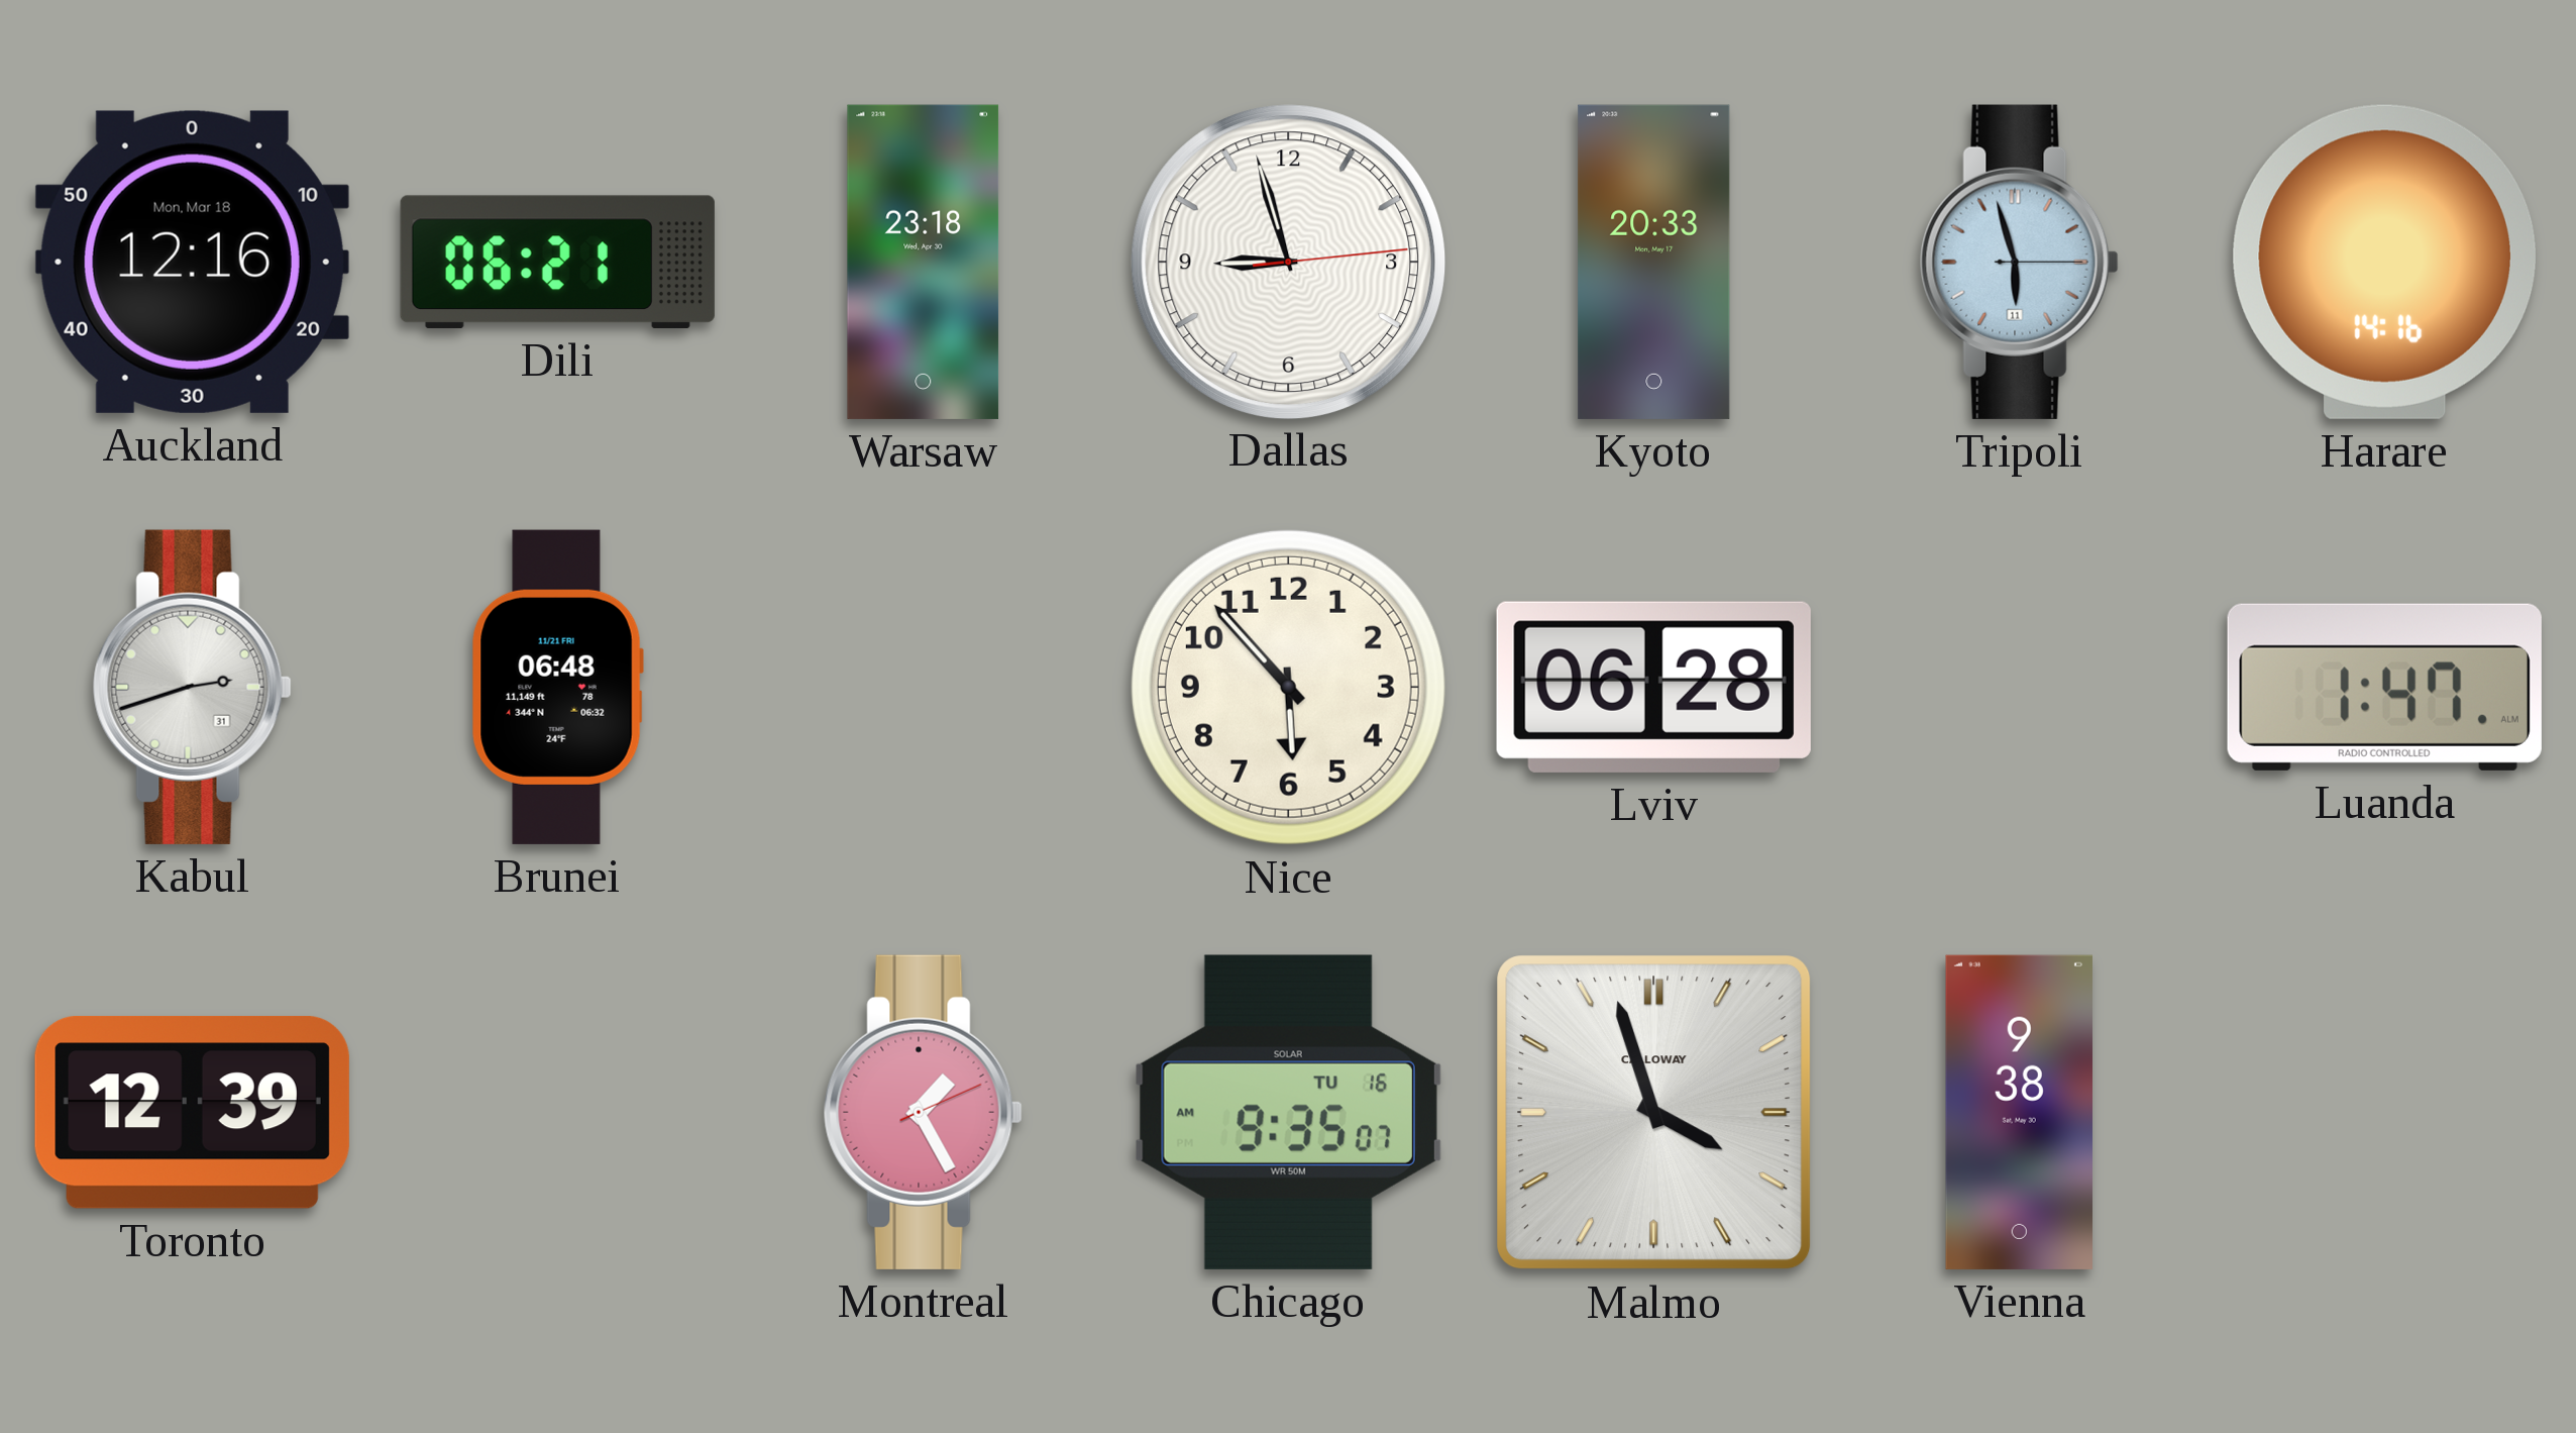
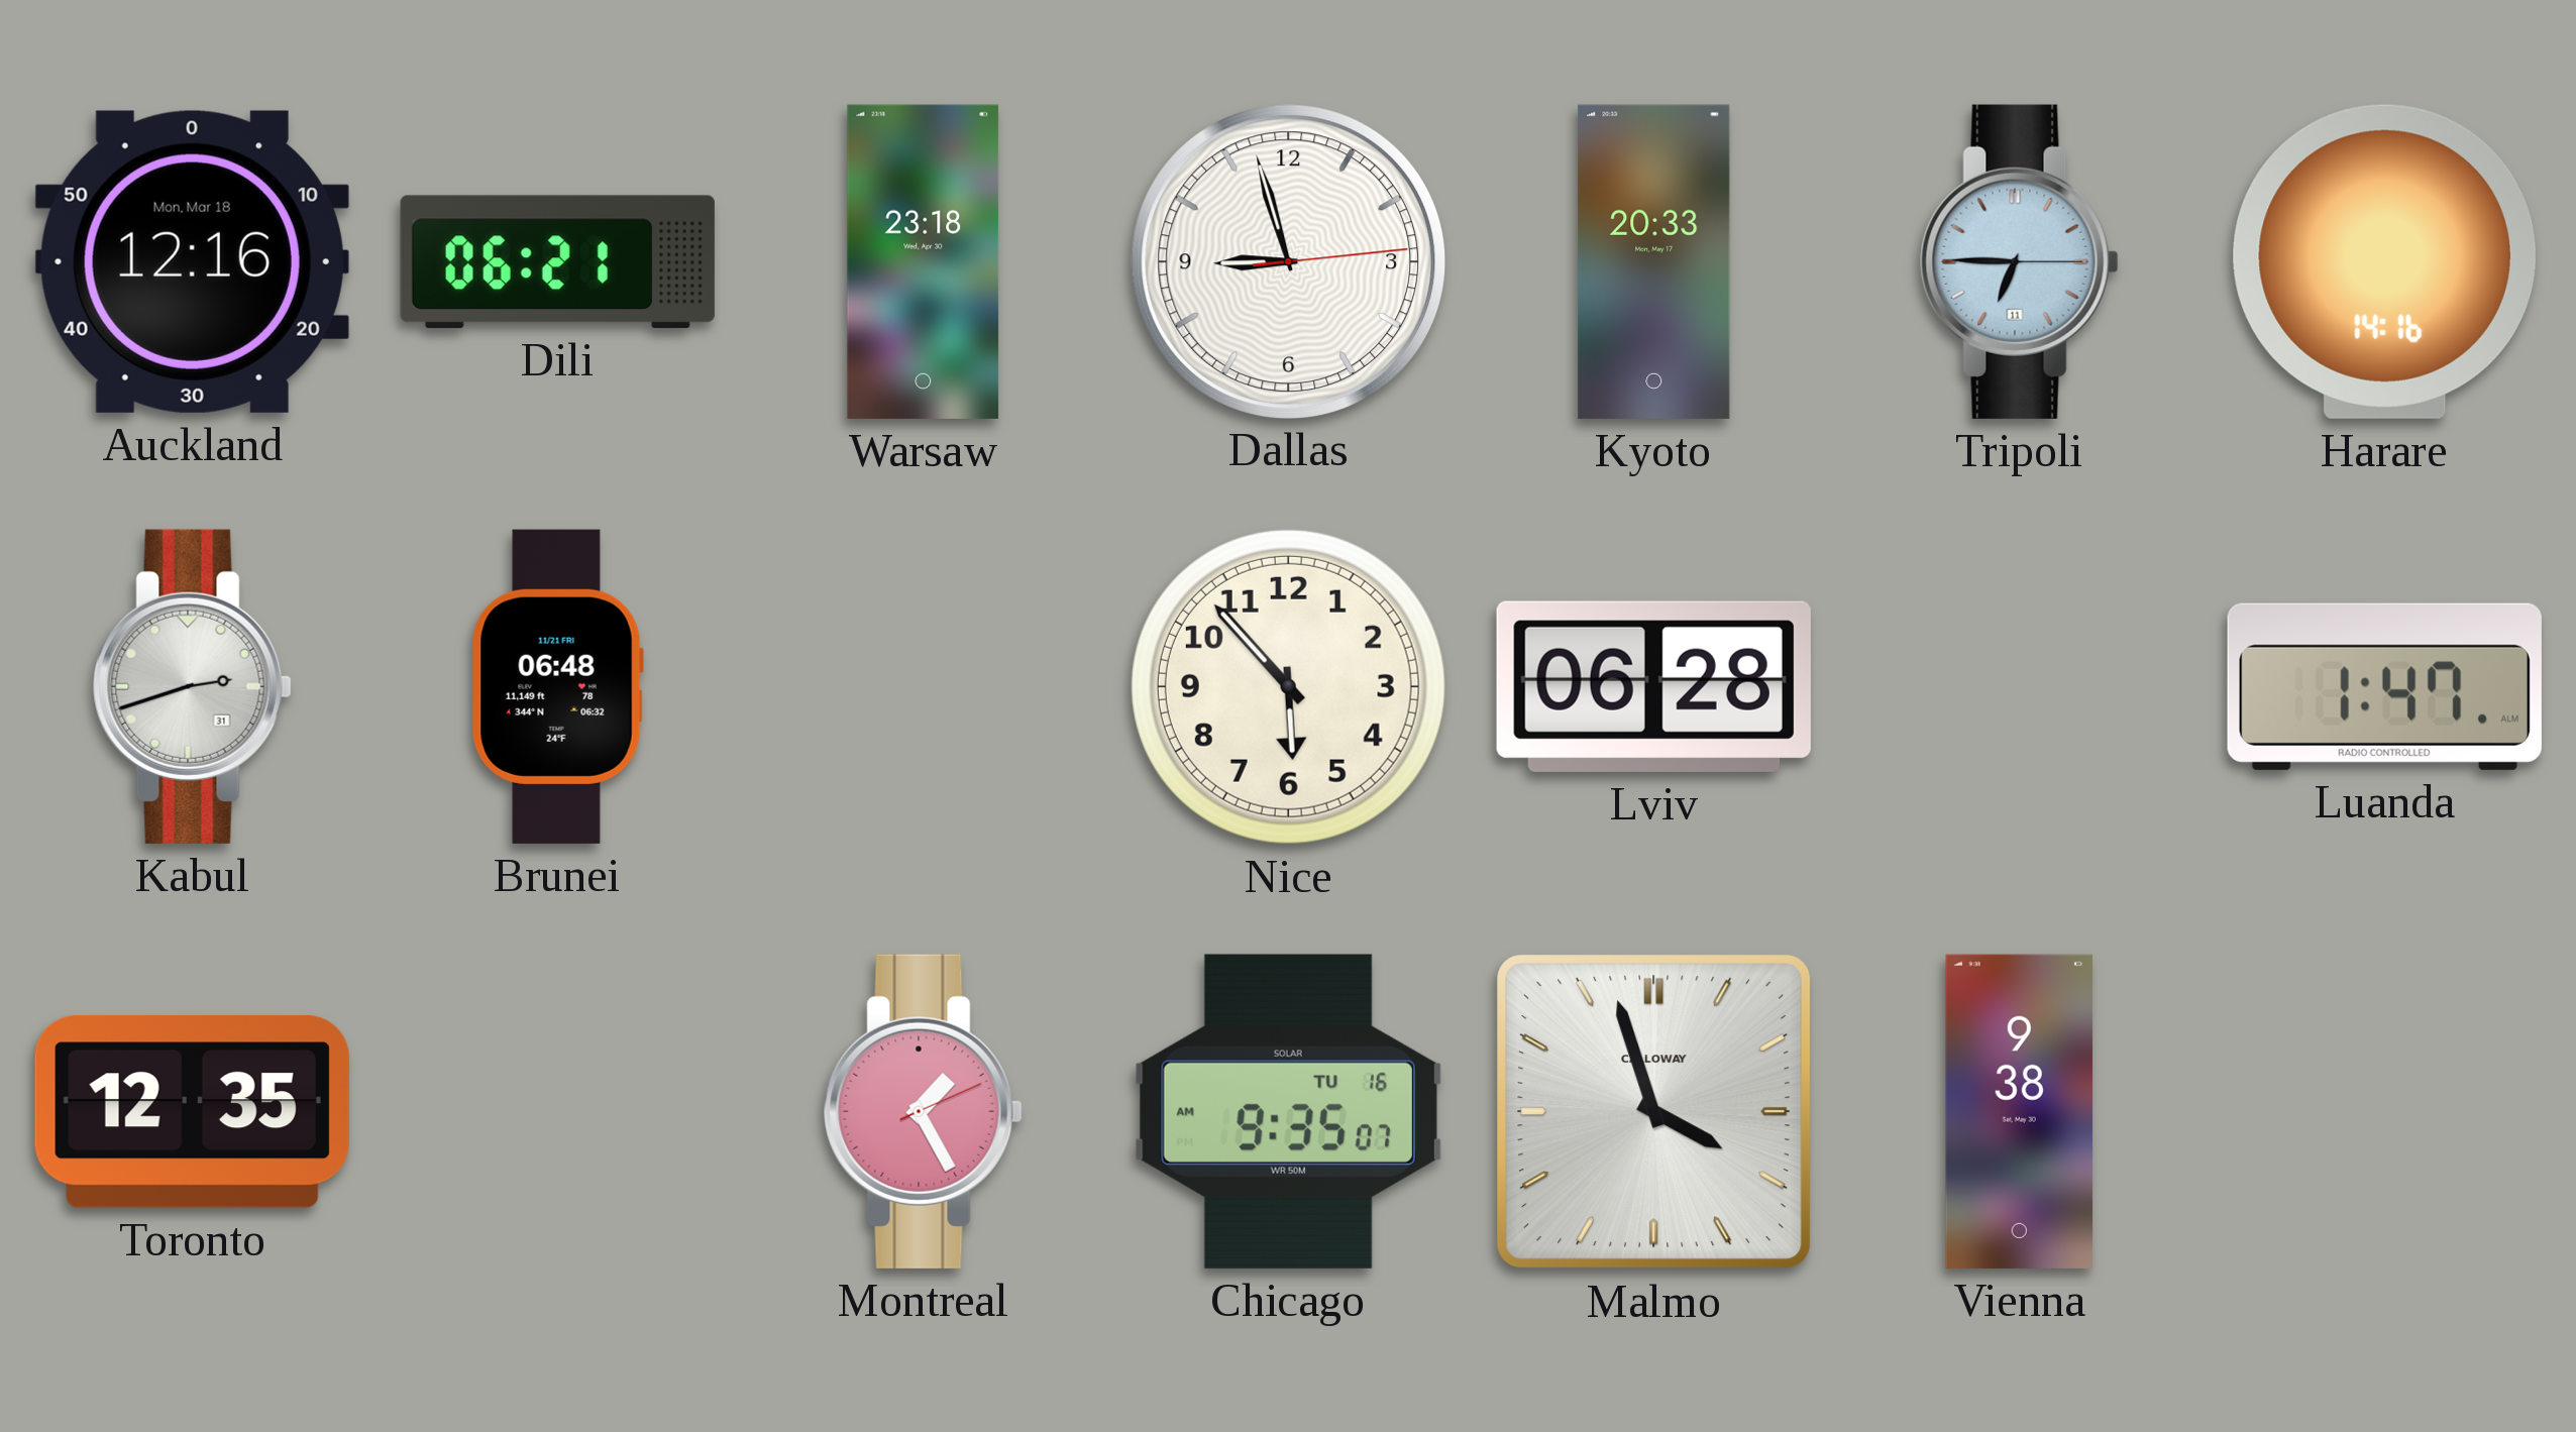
Tripoli: 5:57 -> 6:45
Toronto: 12:39 -> 12:35
